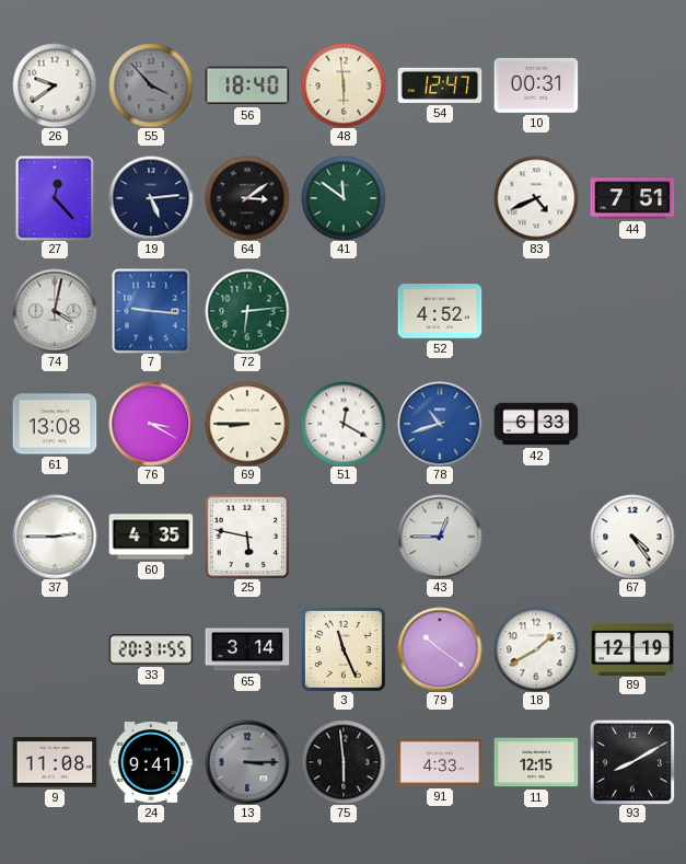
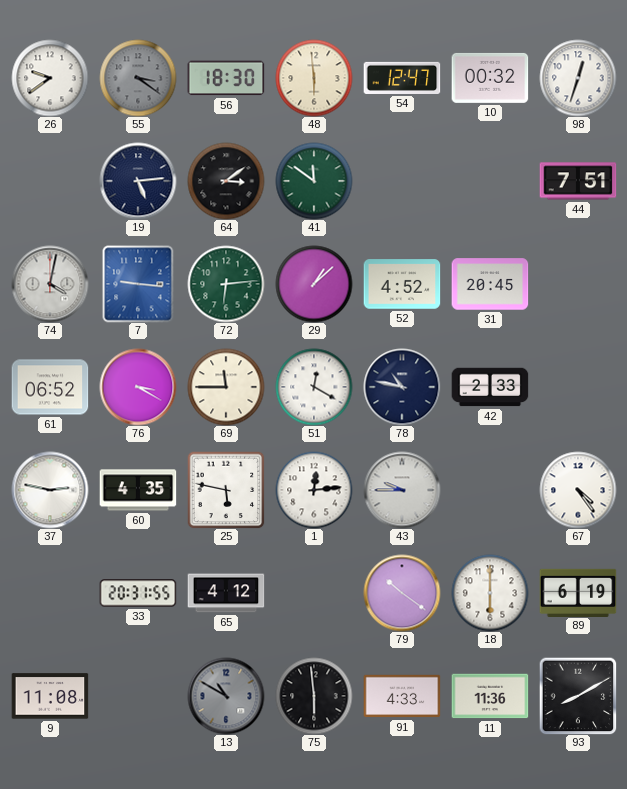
55: 3:53 -> 3:21
56: 18:40 -> 18:30
10: 00:31 -> 00:32
98: none -> 12:33
27: 12:23 -> none
83: 4:41 -> none
29: none -> 1:08
31: none -> 20:45
61: 13:08 -> 06:52
69: 8:45 -> 11:45
78: 10:42 -> 10:47
78 dial: blue -> navy
42: 6:33 -> 2:33
37: 2:45 -> 2:47
1: none -> 12:14
43: 12:45 -> 9:45
65: 3:14 -> 4:12
3: 11:26 -> none
18: 1:40 -> 6:00
89: 12:19 -> 6:19
24: 9:41 -> none
13: 3:15 -> 10:50
11: 12:15 -> 11:36
